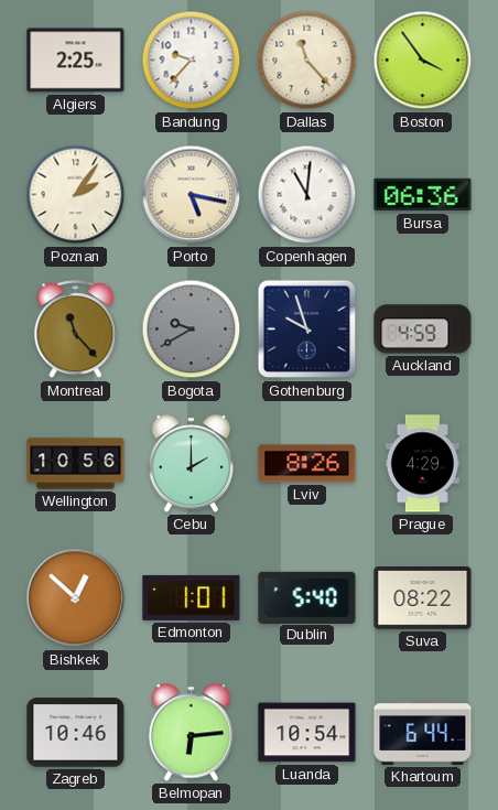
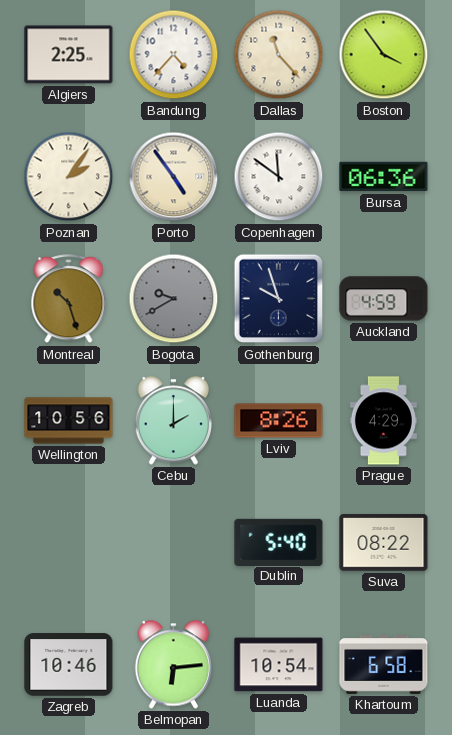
Bandung: 9:37 -> 4:37
Porto: 5:17 -> 4:54
Copenhagen: 11:01 -> 11:51
Montreal: 11:23 -> 10:27
Bishkek: 12:52 -> none
Edmonton: 1:01 -> none
Khartoum: 6:44 -> 6:58
